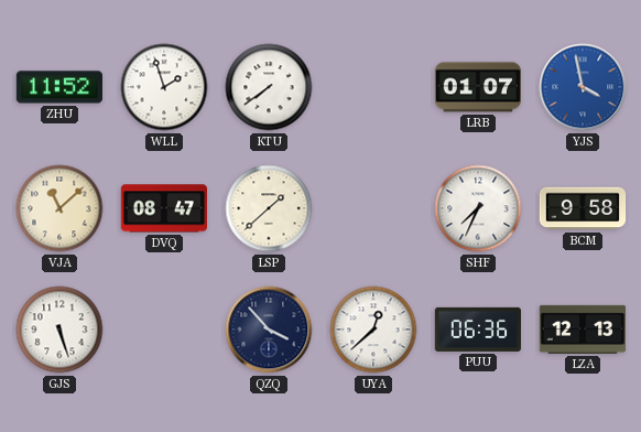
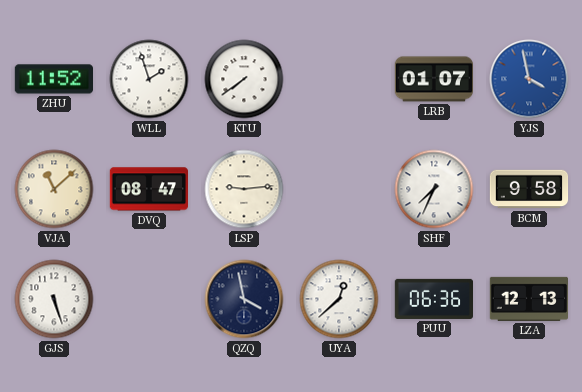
LSP: 1:38 -> 9:14
QZQ: 3:53 -> 3:58
